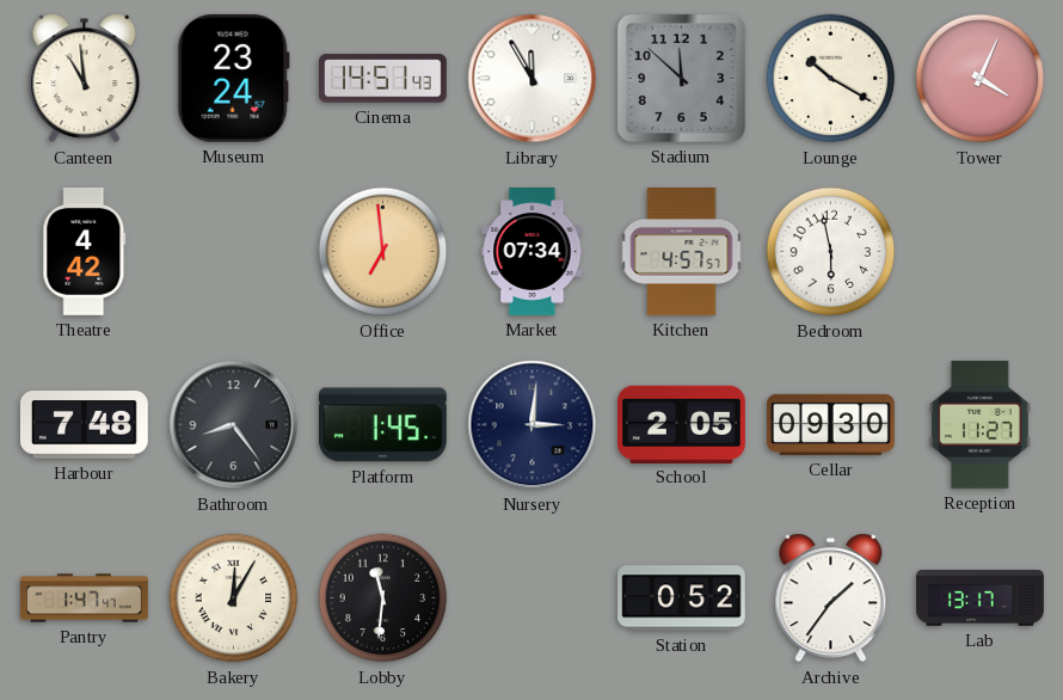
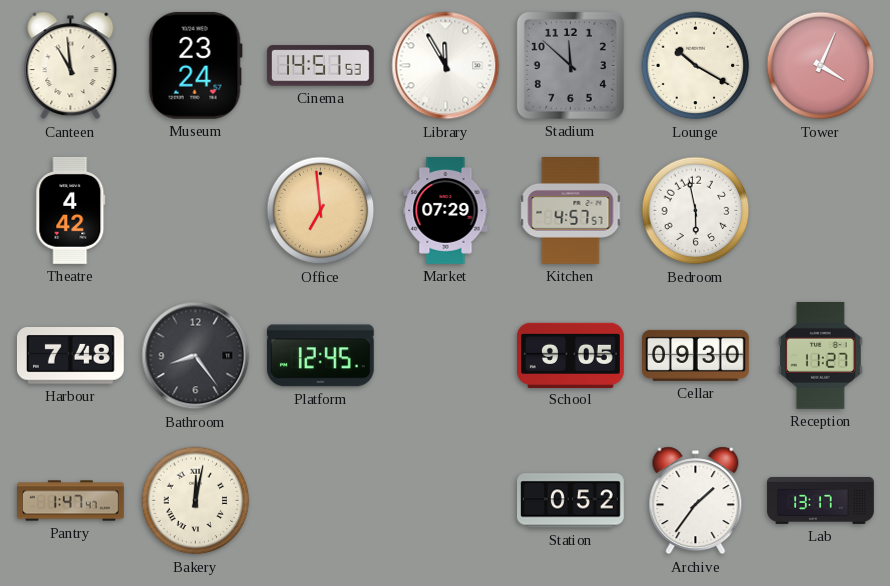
Cinema: 14:51:43 -> 14:51:53
Market: 07:34 -> 07:29
Platform: 1:45 -> 12:45
Nursery: 3:01 -> none
School: 2:05 -> 9:05
Bakery: 12:05 -> 12:02
Lobby: 11:31 -> none
